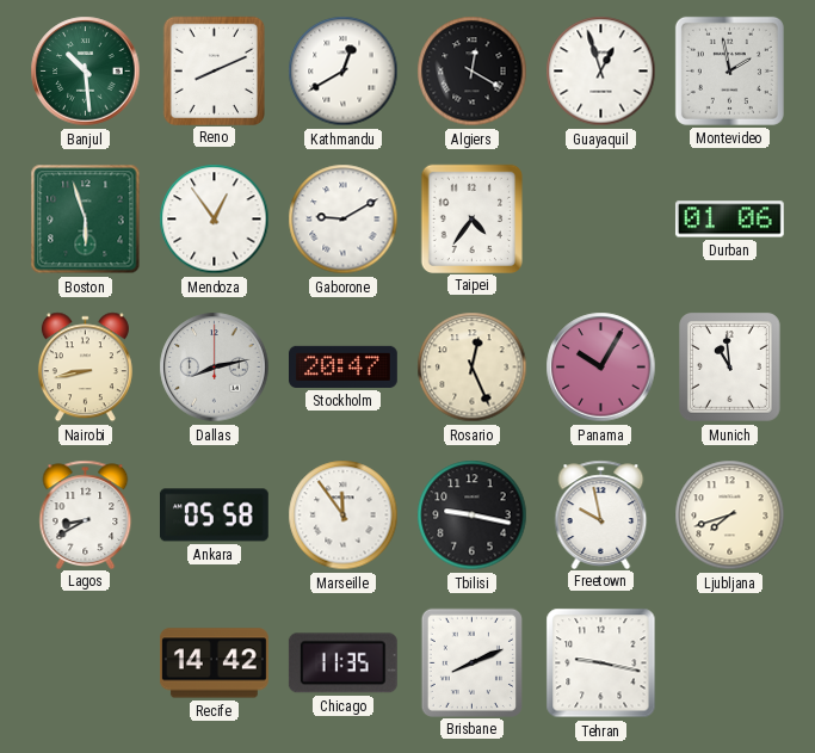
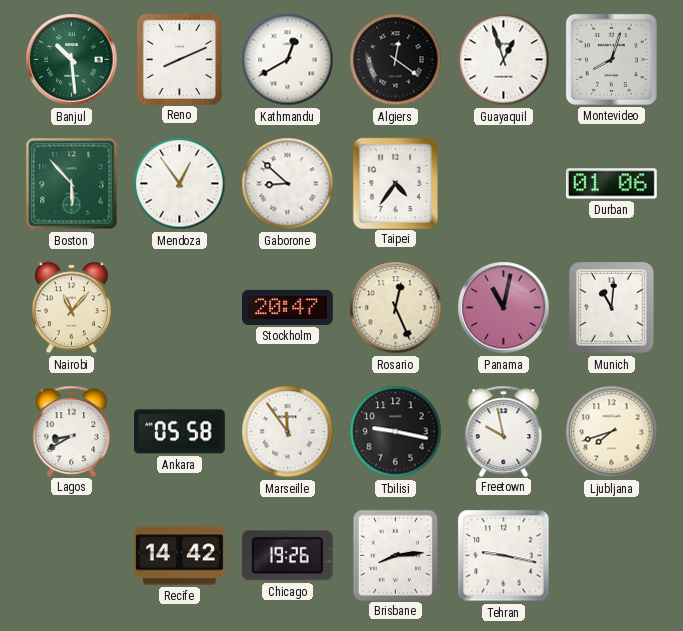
Algiers: 12:20 -> 12:21
Montevideo: 1:58 -> 8:03
Boston: 5:57 -> 5:53
Gaborone: 9:10 -> 8:52
Nairobi: 8:43 -> 11:07
Dallas: 8:13 -> none
Panama: 10:05 -> 11:02
Munich: 10:59 -> 11:01
Chicago: 11:35 -> 19:26
Brisbane: 8:11 -> 8:14
